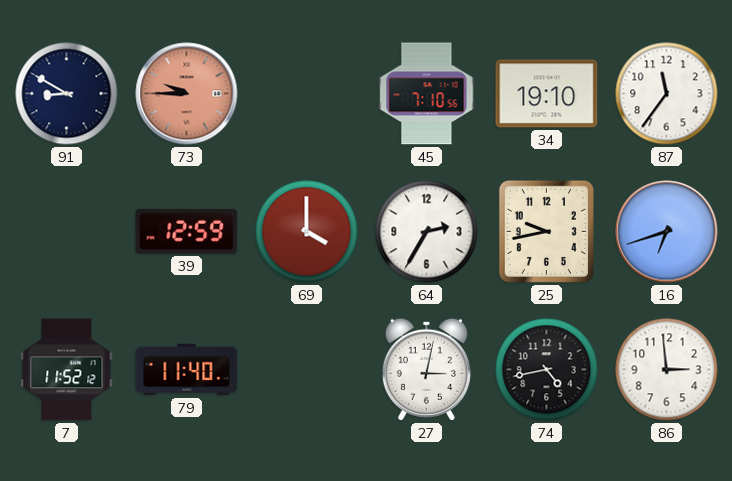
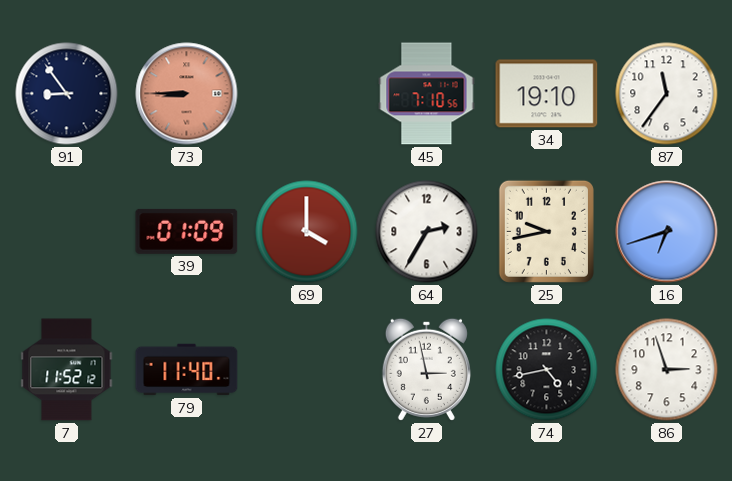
91: 8:50 -> 8:54
73: 9:45 -> 8:45
39: 12:59 -> 01:09
27: 3:02 -> 2:58
86: 2:59 -> 2:57
